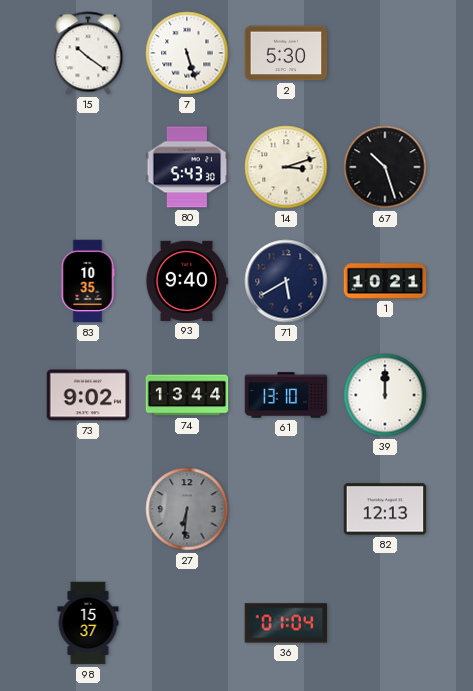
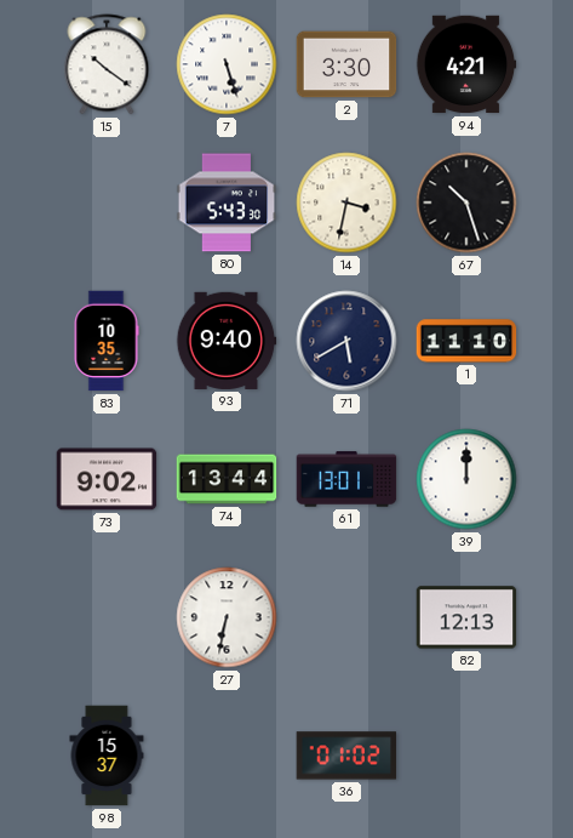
2: 5:30 -> 3:30
94: none -> 4:21
14: 3:12 -> 3:32
1: 10:21 -> 11:10
61: 13:10 -> 13:01
27: 6:31 -> 6:32
27 dial: grey -> white
36: 01:04 -> 01:02
